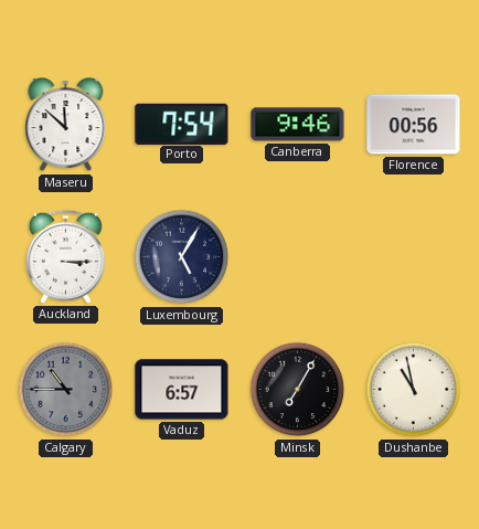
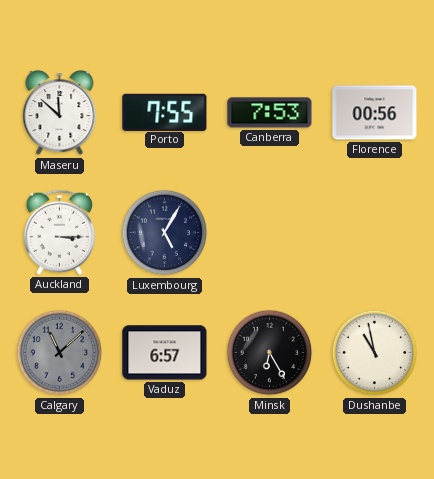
Porto: 7:54 -> 7:55
Canberra: 9:46 -> 7:53
Calgary: 10:45 -> 11:08
Minsk: 7:05 -> 6:25
